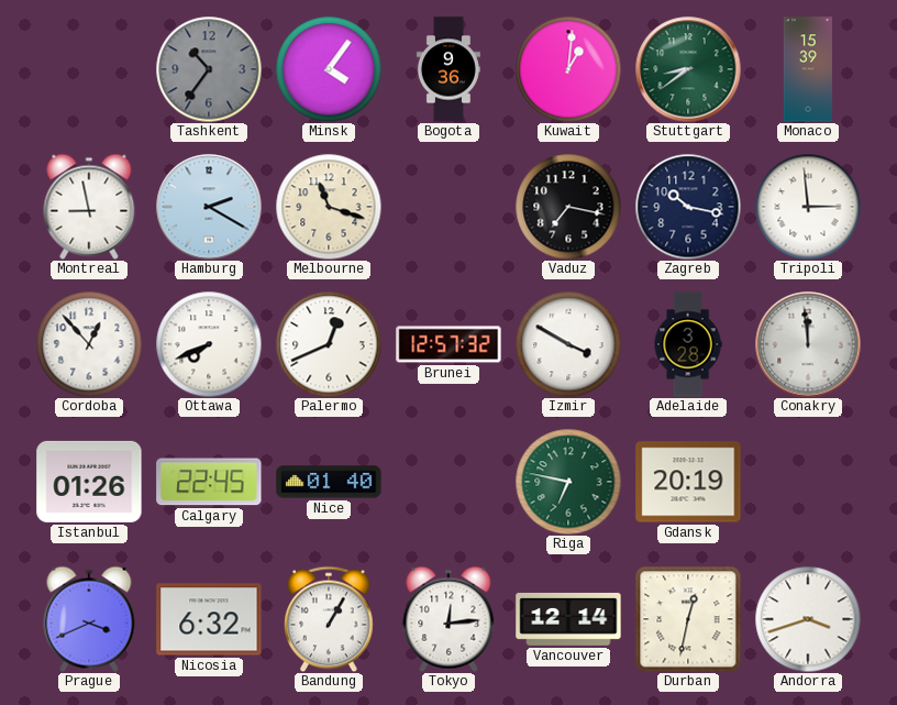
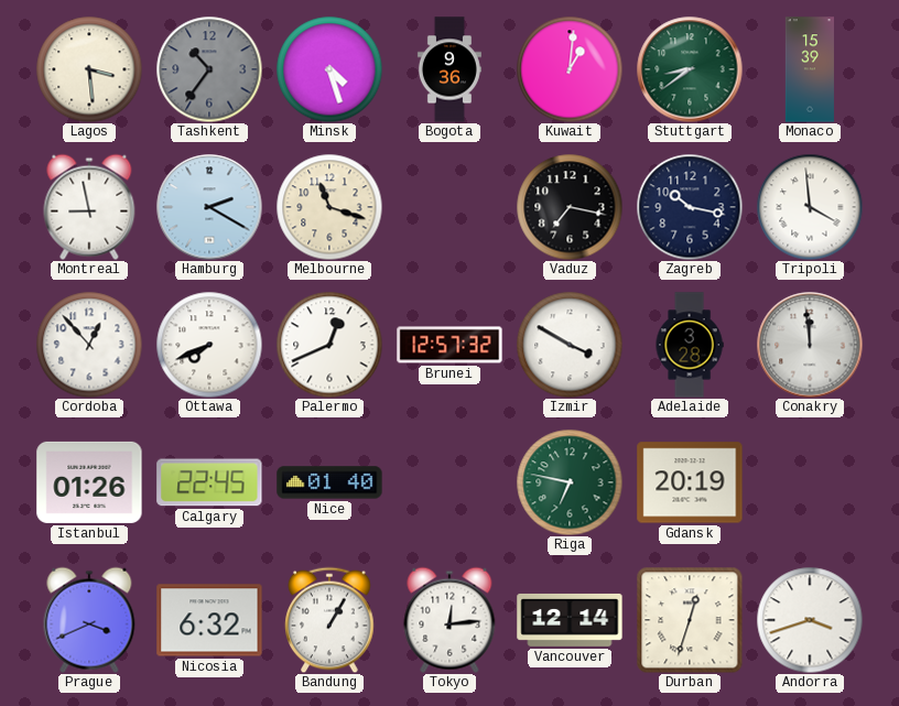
Lagos: none -> 3:29
Minsk: 4:06 -> 4:27
Tripoli: 2:59 -> 3:59
Durban: 12:32 -> 12:33
